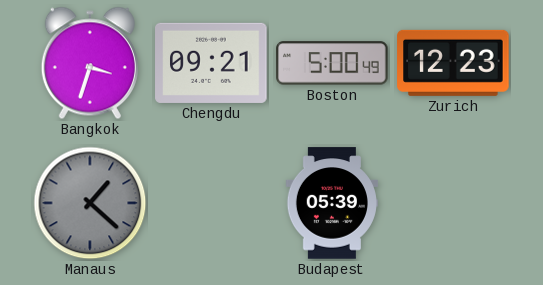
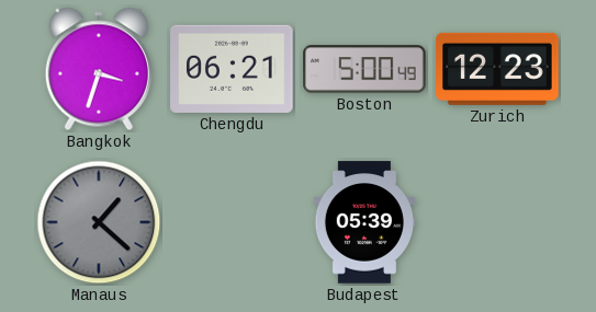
Chengdu: 09:21 -> 06:21
